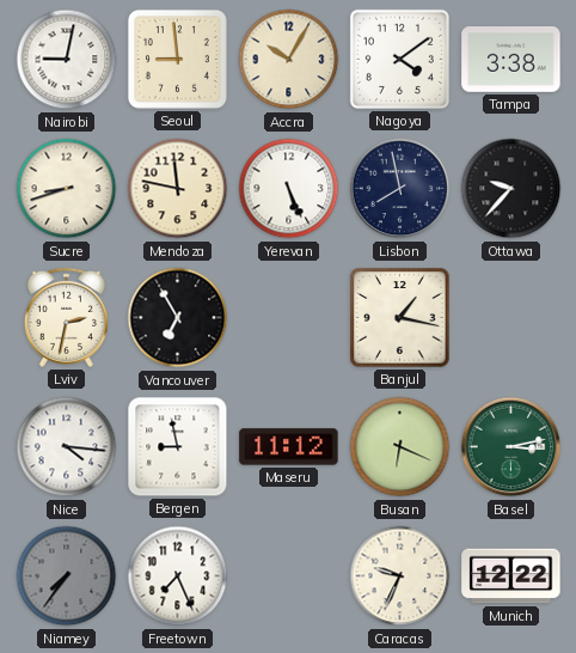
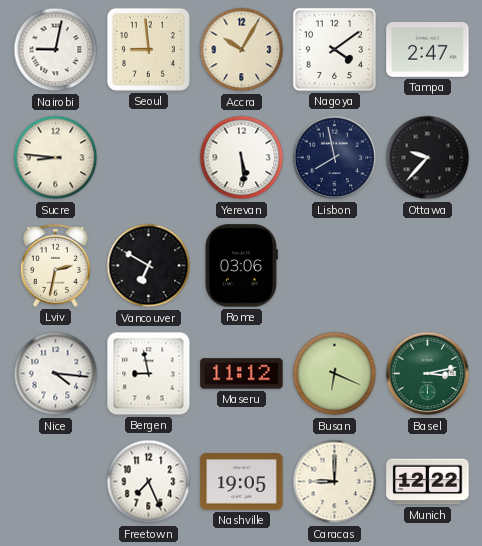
Tampa: 3:38 -> 2:47
Sucre: 8:42 -> 8:46
Mendoza: 11:47 -> none
Yerevan: 5:26 -> 5:29
Vancouver: 6:55 -> 6:50
Rome: none -> 03:06
Banjul: 1:17 -> none
Niamey: 7:36 -> none
Nashville: none -> 19:05
Caracas: 9:34 -> 9:00
